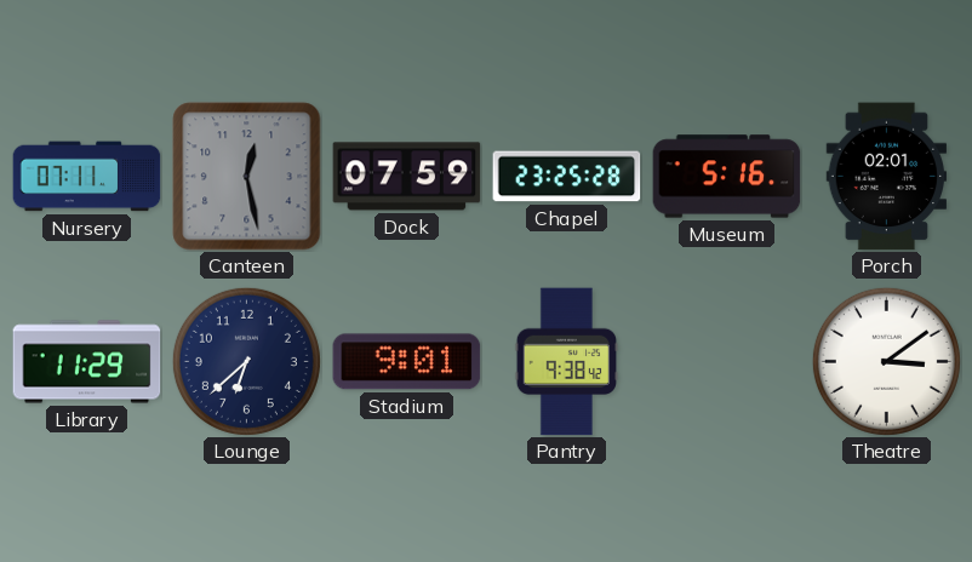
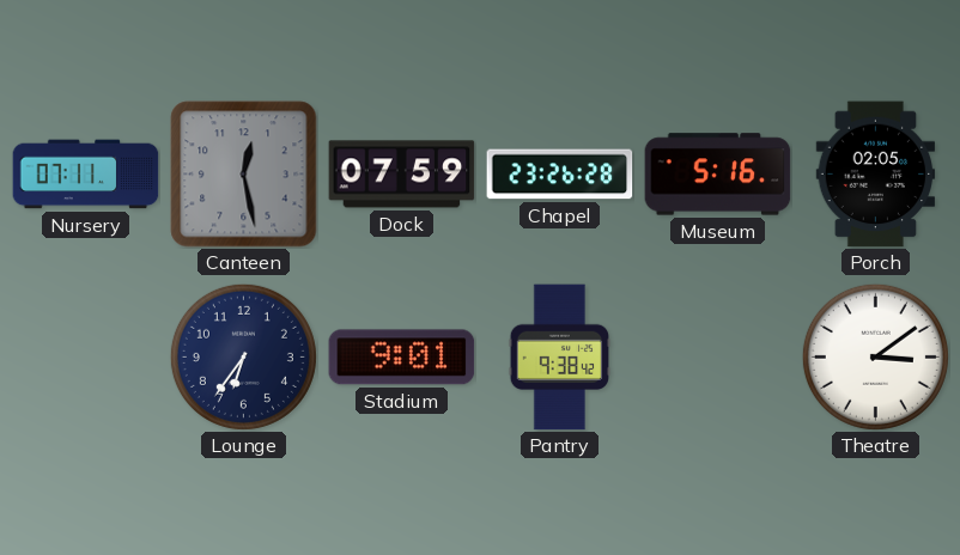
Chapel: 23:25 -> 23:26
Porch: 02:01 -> 02:05
Library: 11:29 -> none
Lounge: 6:38 -> 6:36
